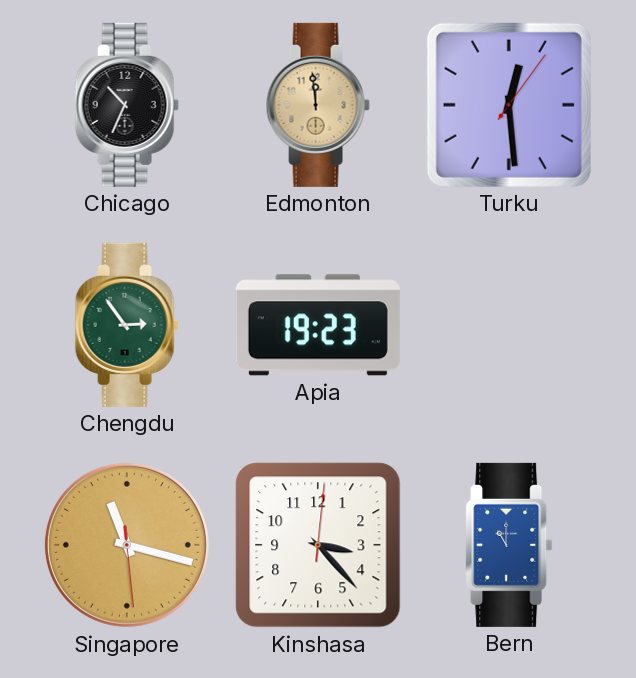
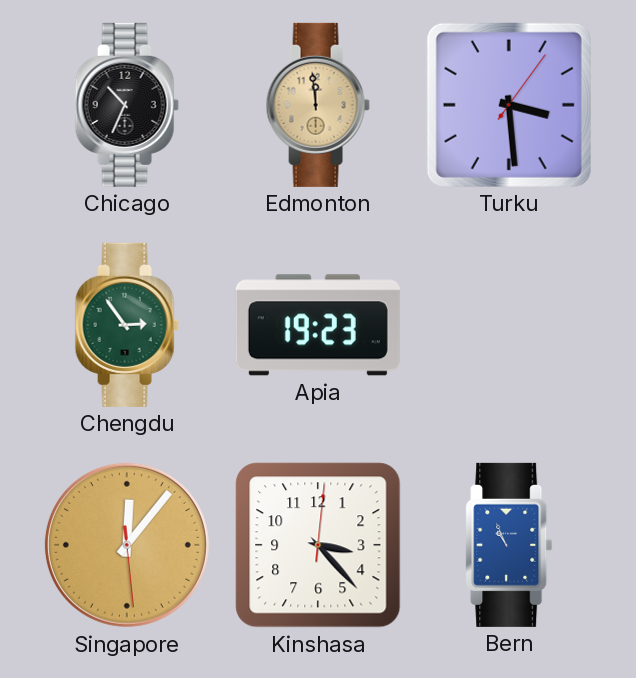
Turku: 12:29 -> 3:29
Singapore: 11:17 -> 12:06
Bern: 11:00 -> 10:56
